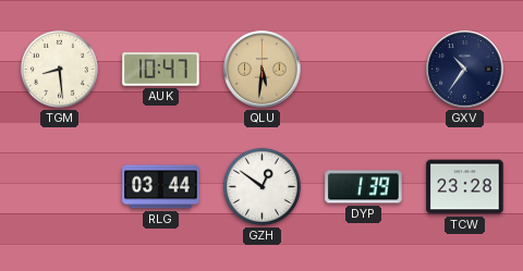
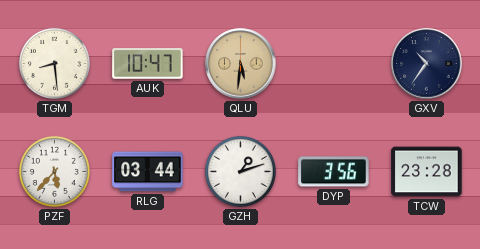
PZF: none -> 5:37
GZH: 12:51 -> 1:12
DYP: 1:39 -> 3:56
